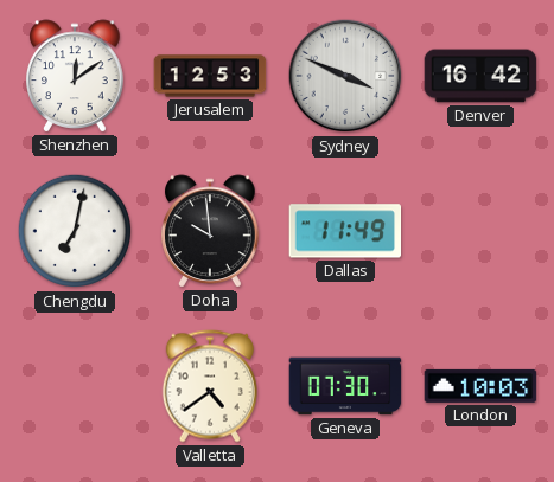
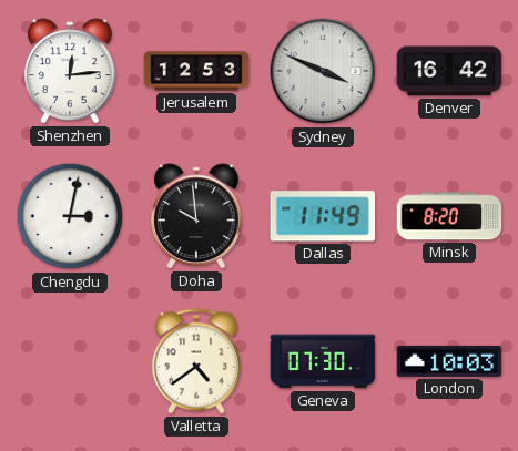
Shenzhen: 12:09 -> 12:14
Chengdu: 7:02 -> 3:02
Minsk: none -> 8:20
